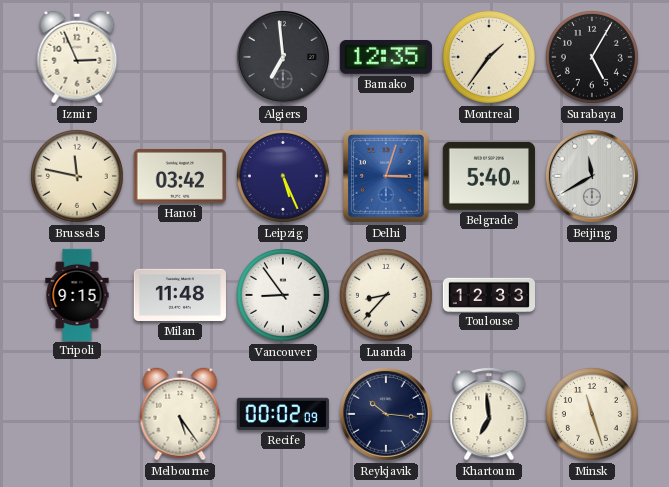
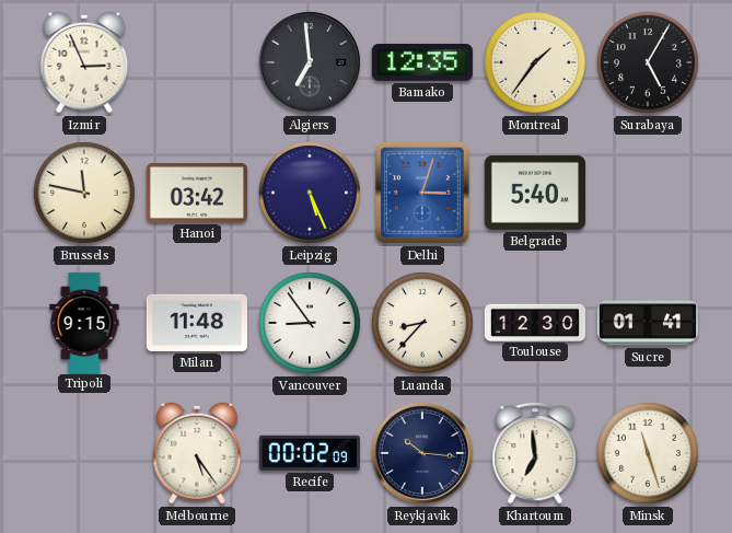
Beijing: 11:40 -> none
Toulouse: 12:33 -> 12:30
Sucre: none -> 01:41
